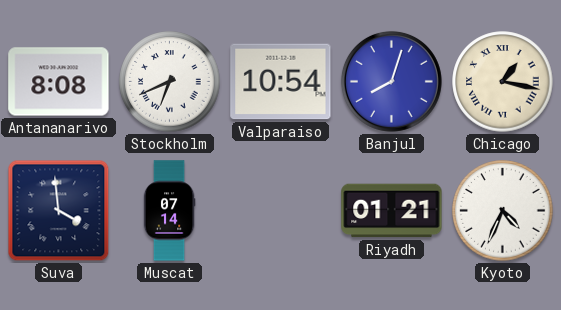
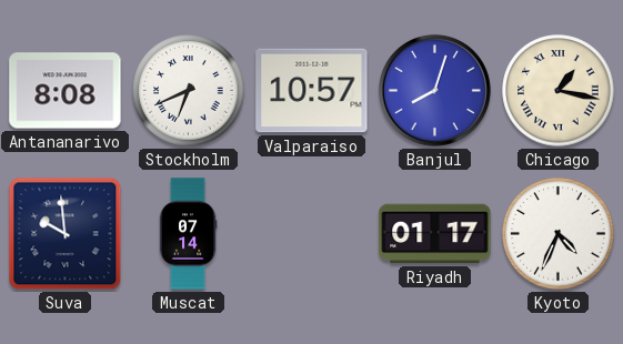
Valparaiso: 10:54 -> 10:57
Suva: 3:59 -> 9:59
Riyadh: 01:21 -> 01:17
